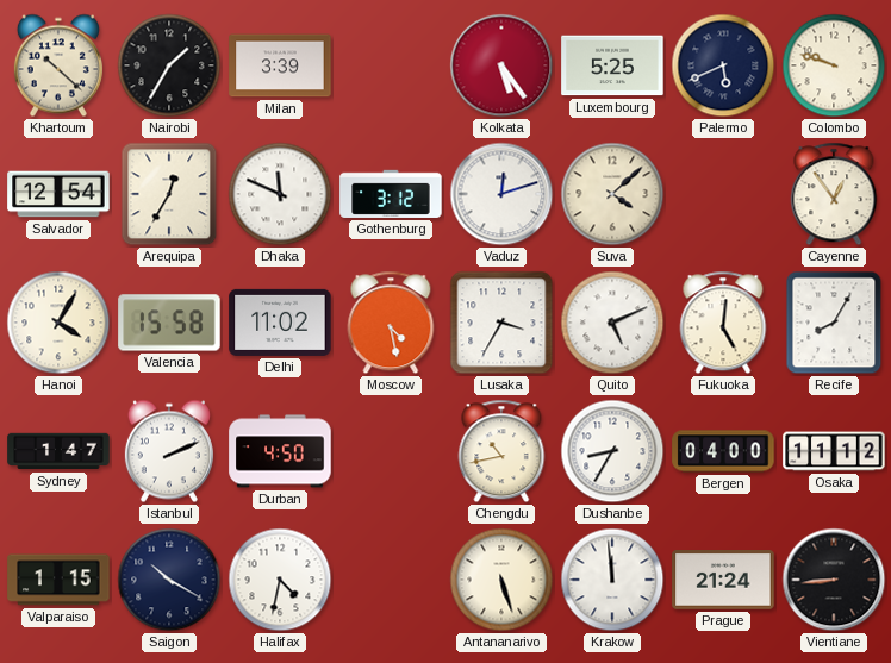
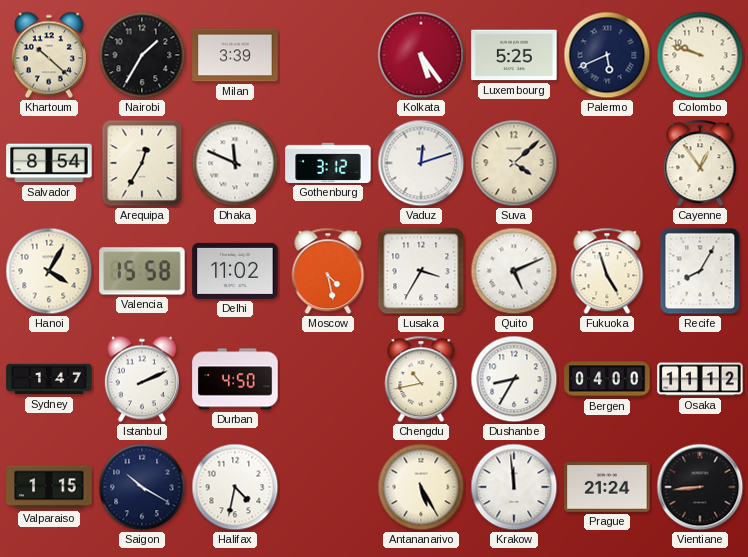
Salvador: 12:54 -> 8:54
Fukuoka: 5:01 -> 4:57
Antananarivo: 5:27 -> 5:25
